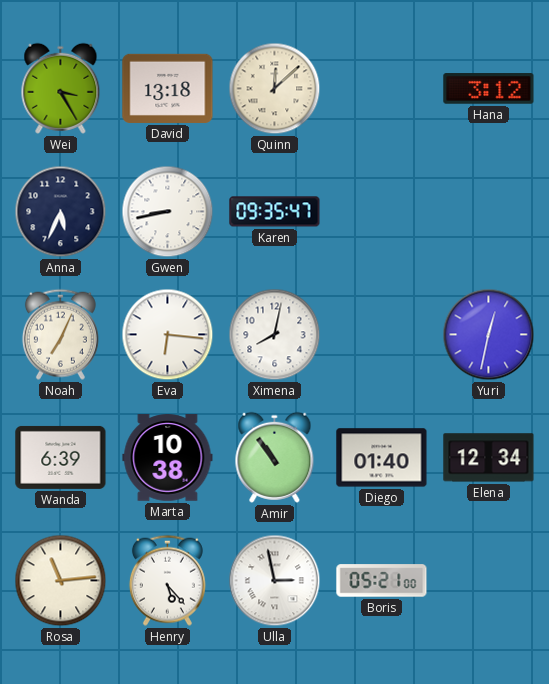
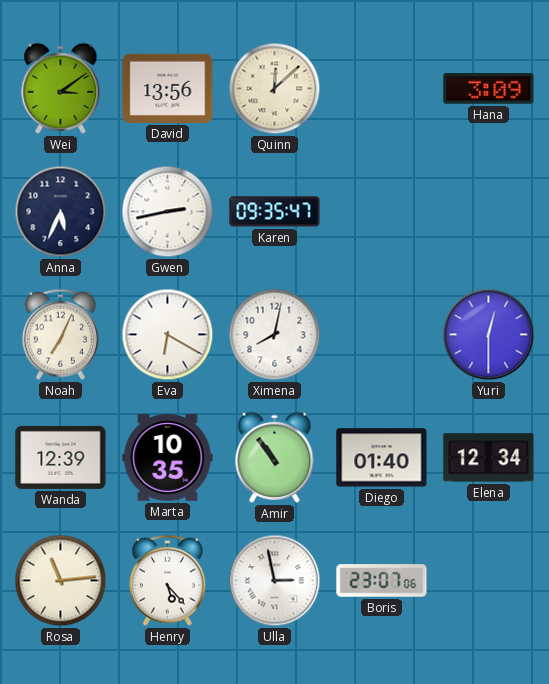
Wei: 3:25 -> 3:09
David: 13:18 -> 13:56
Hana: 3:12 -> 3:09
Gwen: 8:43 -> 2:43
Eva: 6:16 -> 6:20
Yuri: 12:32 -> 12:30
Wanda: 6:39 -> 12:39
Marta: 10:38 -> 10:35
Boris: 05:21 -> 23:07
